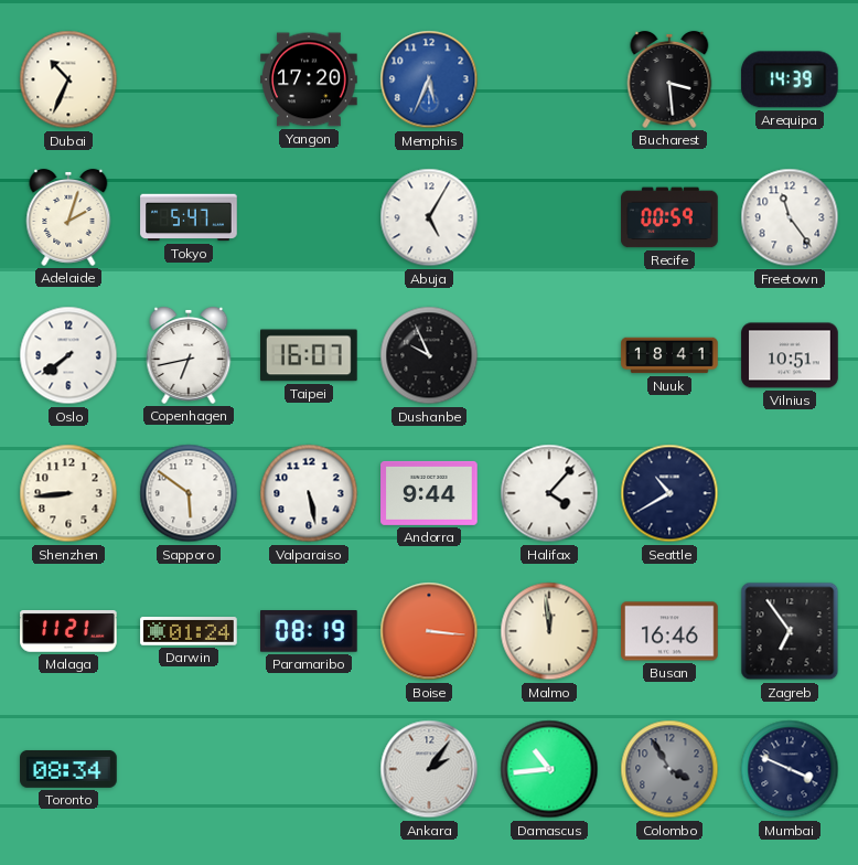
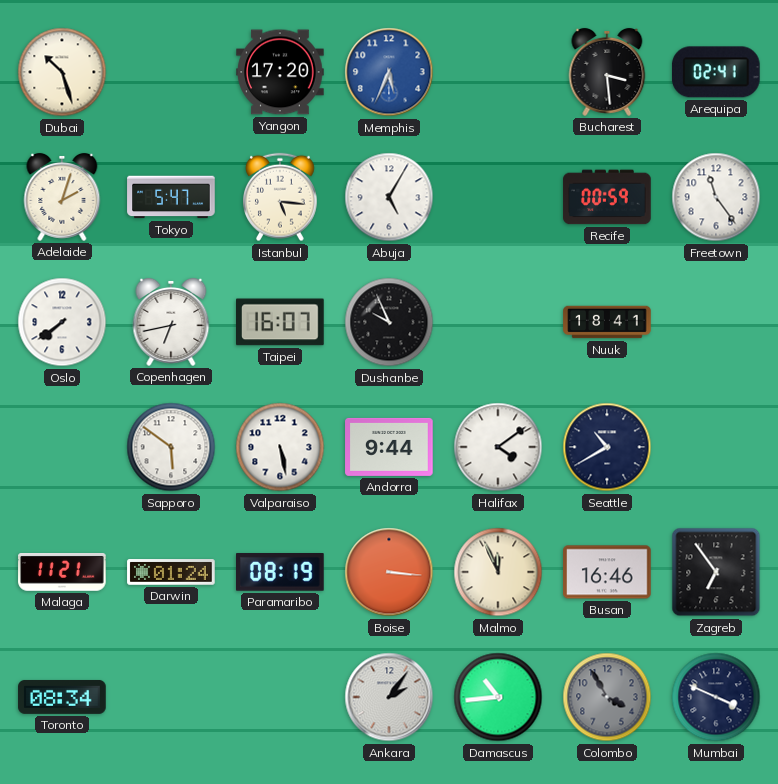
Dubai: 10:34 -> 10:27
Arequipa: 14:39 -> 02:41
Istanbul: none -> 5:16
Vilnius: 10:51 -> none
Shenzhen: 8:44 -> none
Halifax: 4:07 -> 4:09
Malmo: 11:59 -> 11:56
